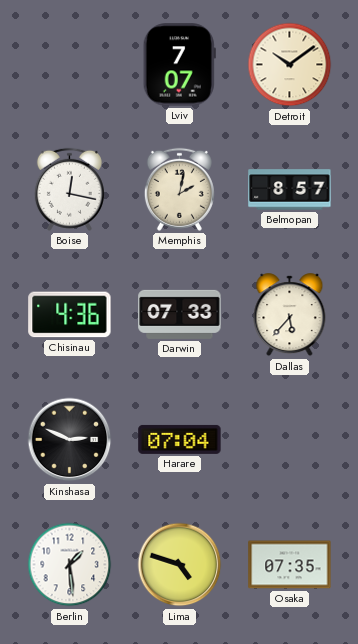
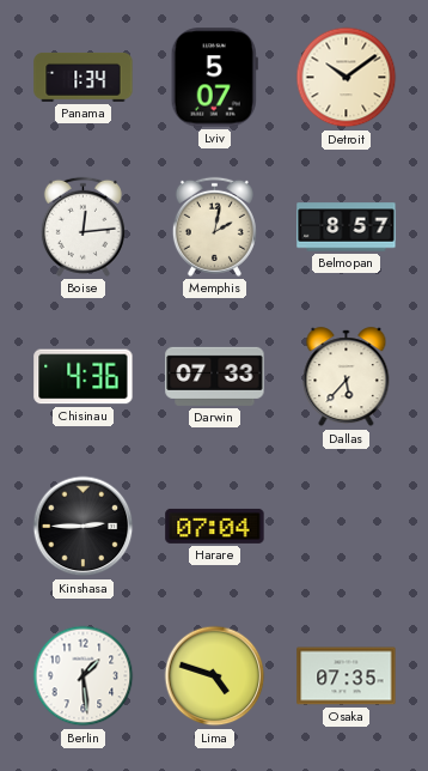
Panama: none -> 1:34
Lviv: 7:07 -> 5:07
Boise: 12:17 -> 12:14
Kinshasa: 2:49 -> 2:45
